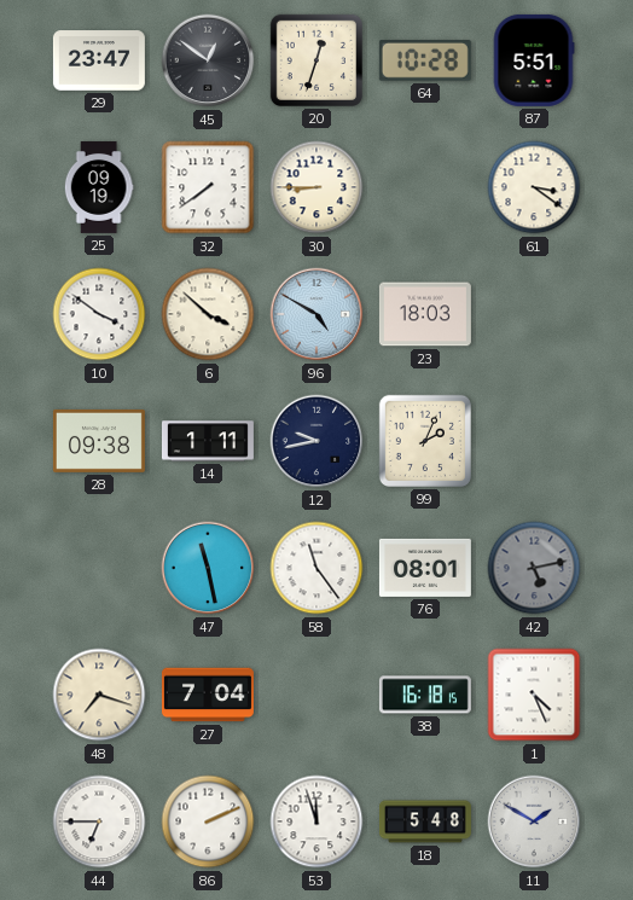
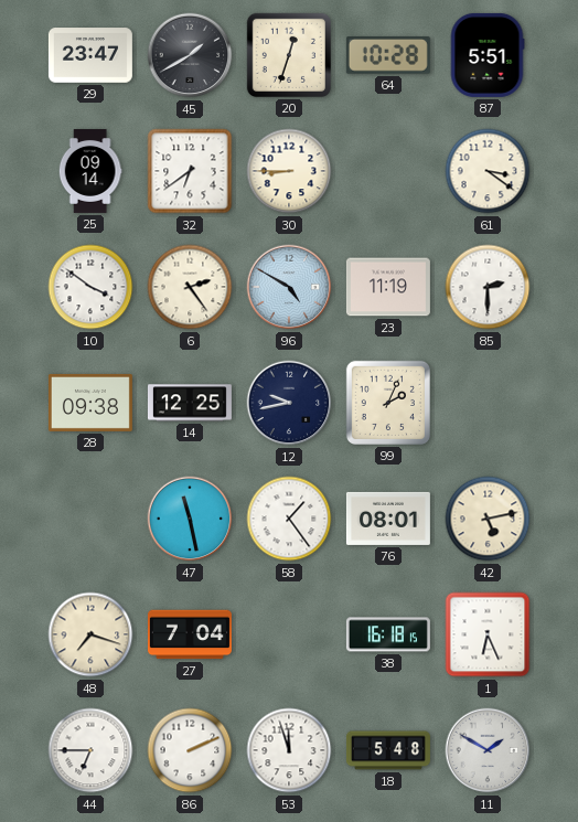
45: 12:51 -> 1:40
25: 09:19 -> 09:14
32: 7:39 -> 6:39
6: 3:52 -> 2:24
23: 18:03 -> 11:19
85: none -> 2:30
14: 1:11 -> 12:25
58: 11:24 -> 1:24
42 dial: grey -> cream
1: 4:26 -> 6:26
